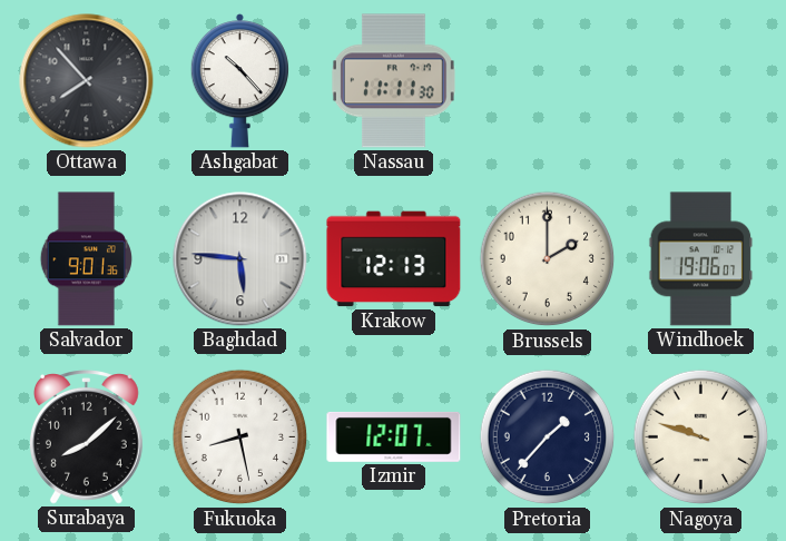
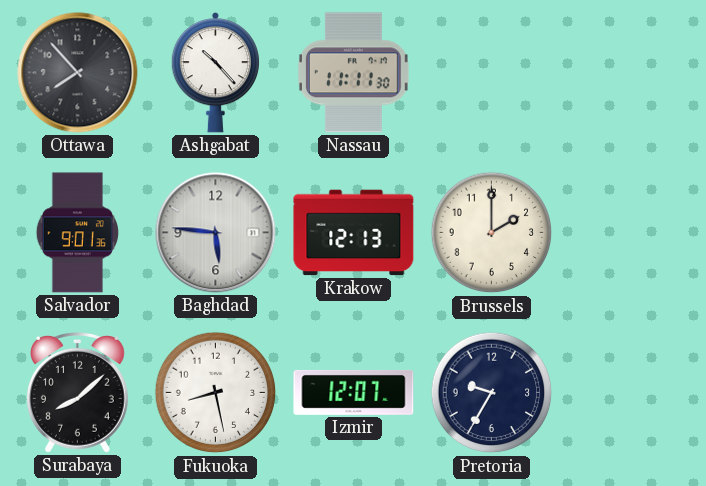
Windhoek: 19:06 -> none
Pretoria: 1:37 -> 9:35
Nagoya: 9:48 -> none
